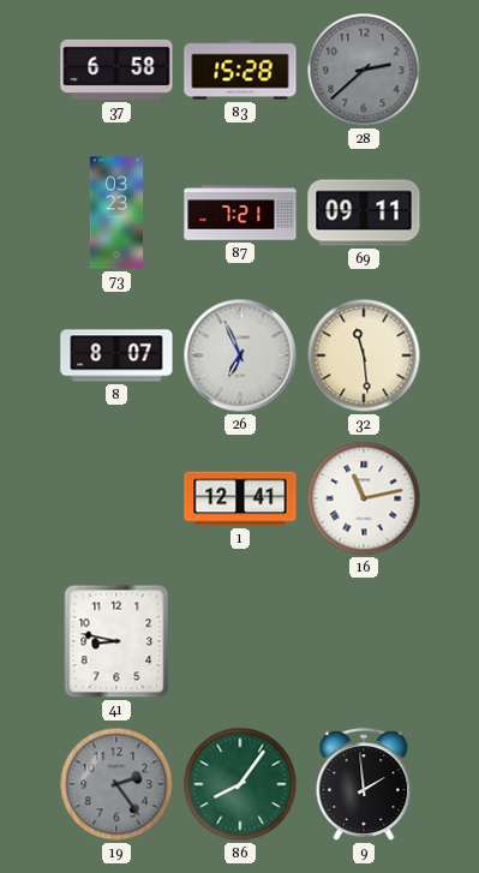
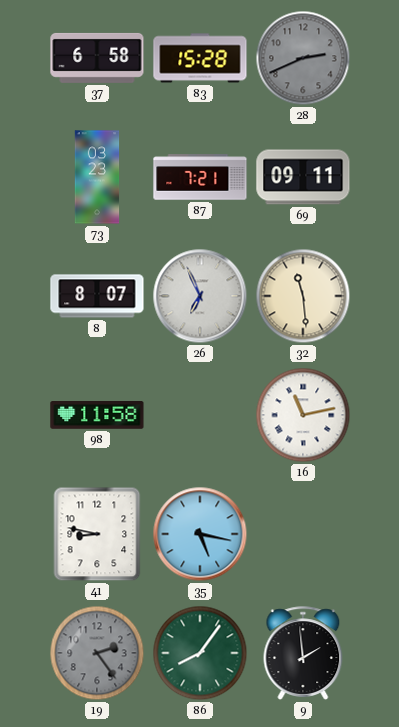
28: 2:38 -> 2:41
98: none -> 11:58
1: 12:41 -> none
35: none -> 5:17
